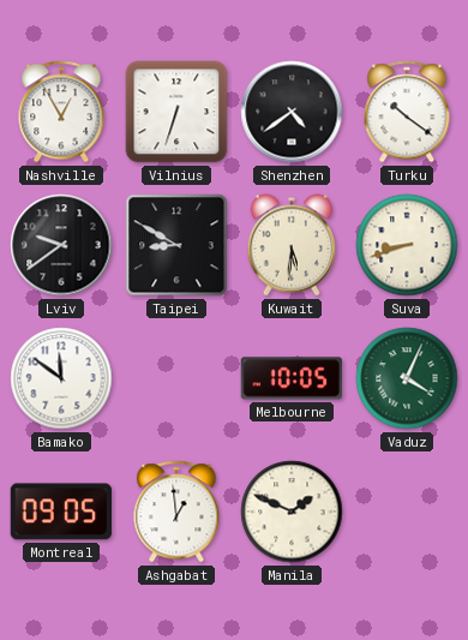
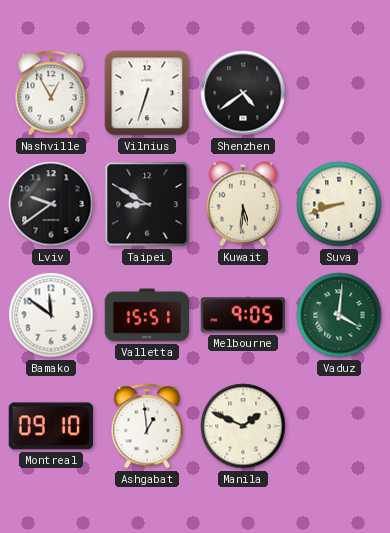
Turku: 10:21 -> none
Valletta: none -> 15:51
Melbourne: 10:05 -> 9:05
Vaduz: 4:04 -> 4:01
Montreal: 09:05 -> 09:10
